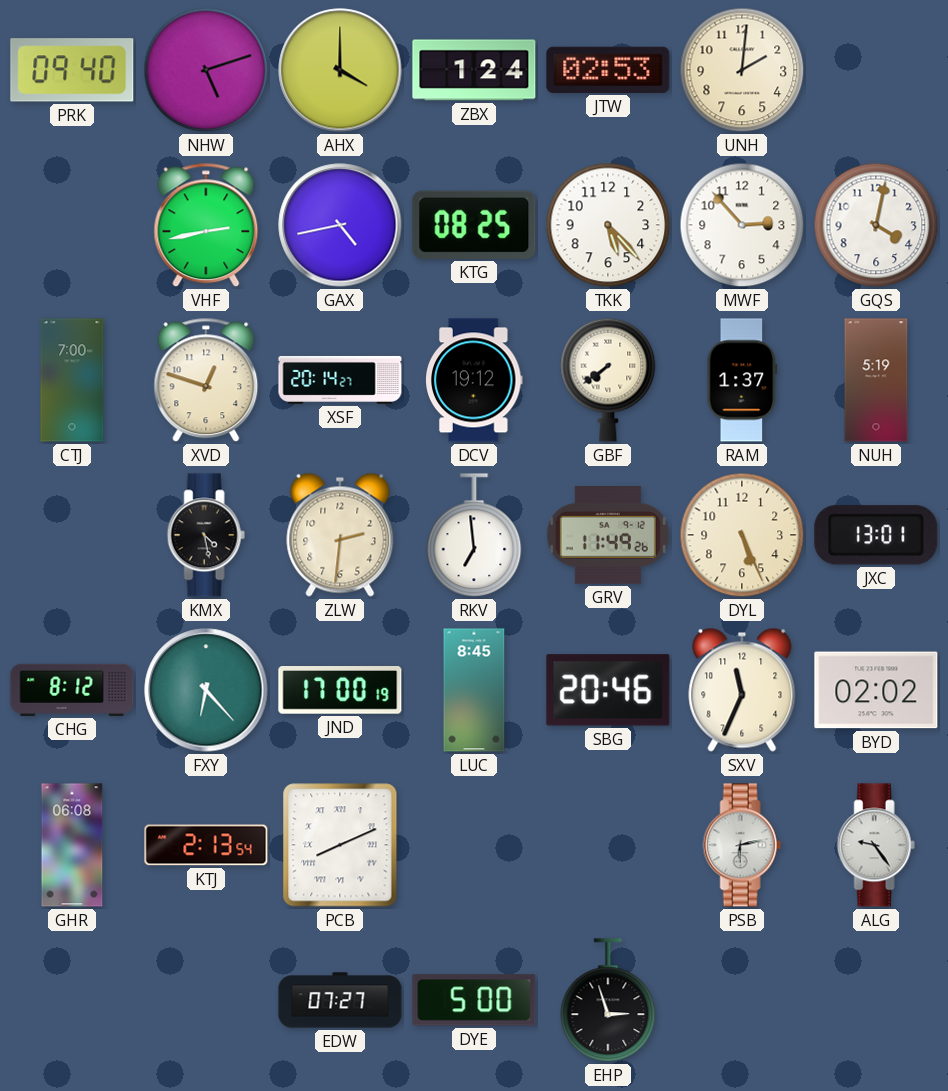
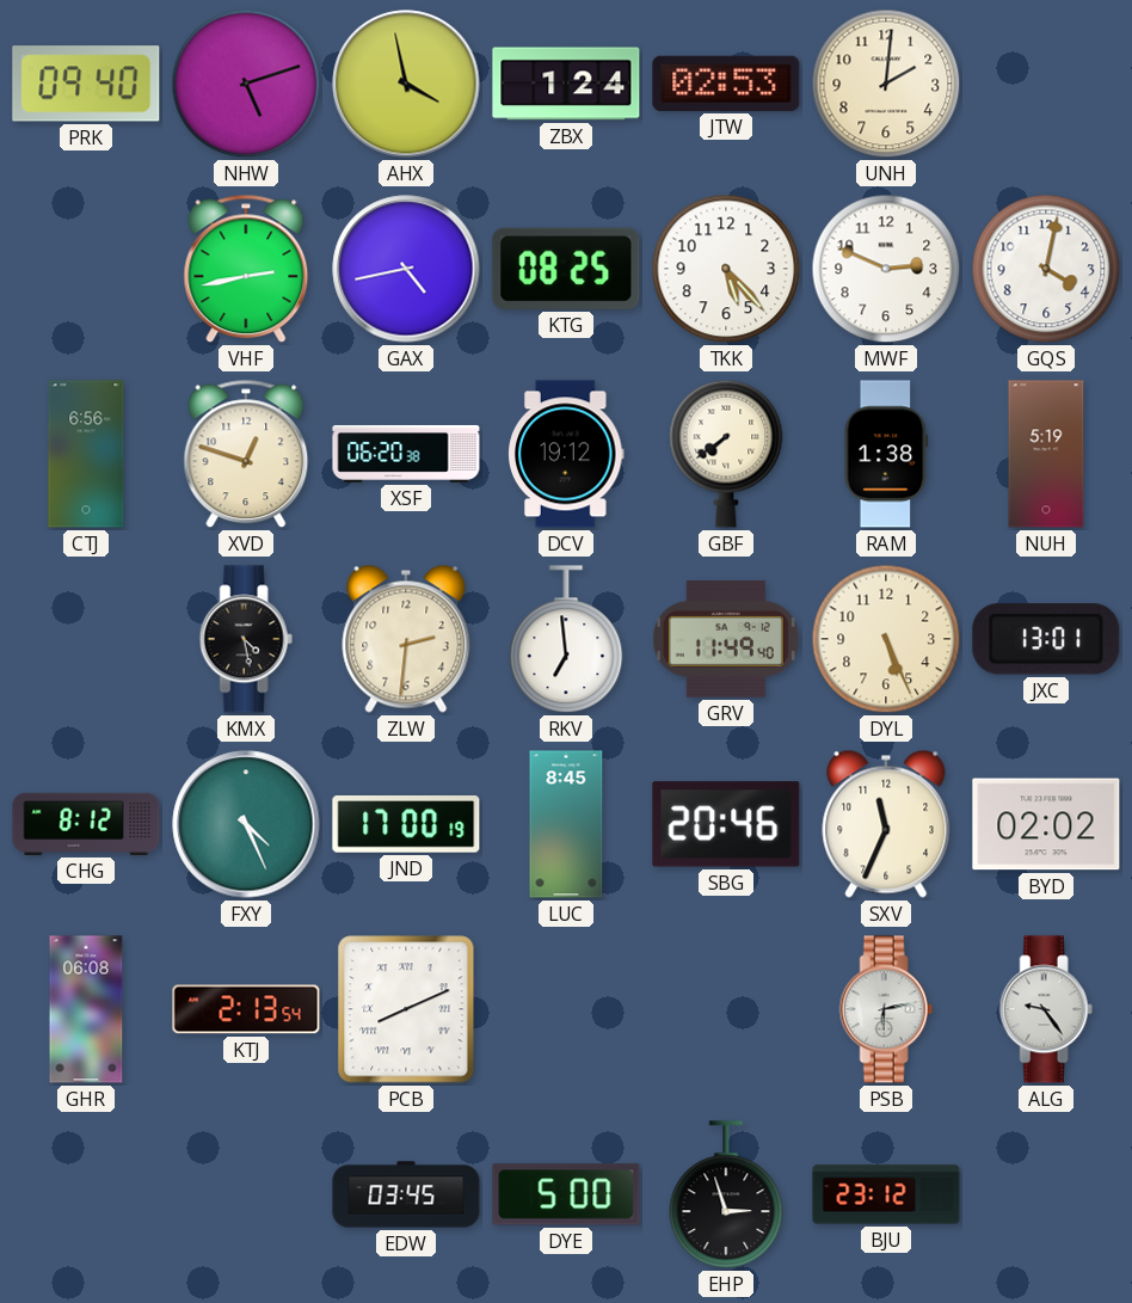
AHX: 4:00 -> 3:58
MWF: 2:53 -> 2:49
CTJ: 7:00 -> 6:56
XSF: 20:14 -> 06:20
RAM: 1:37 -> 1:38
GRV: 11:49:26 -> 11:49:40
FXY: 6:23 -> 4:26
EDW: 07:27 -> 03:45
BJU: none -> 23:12
